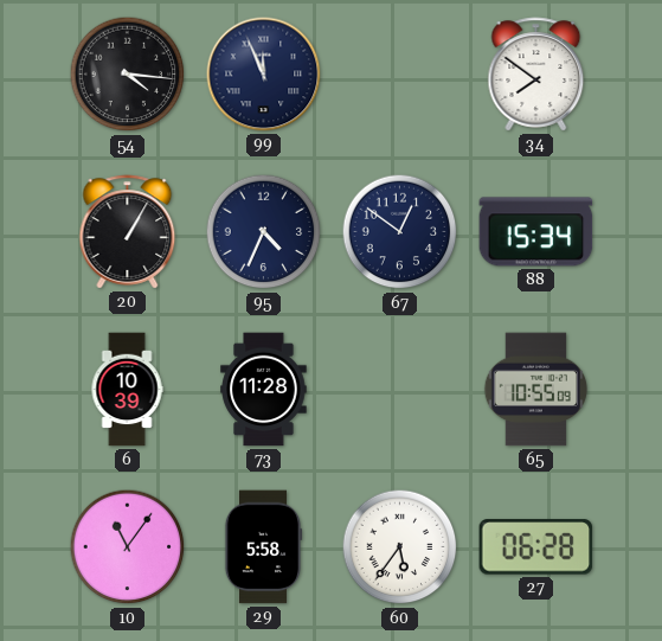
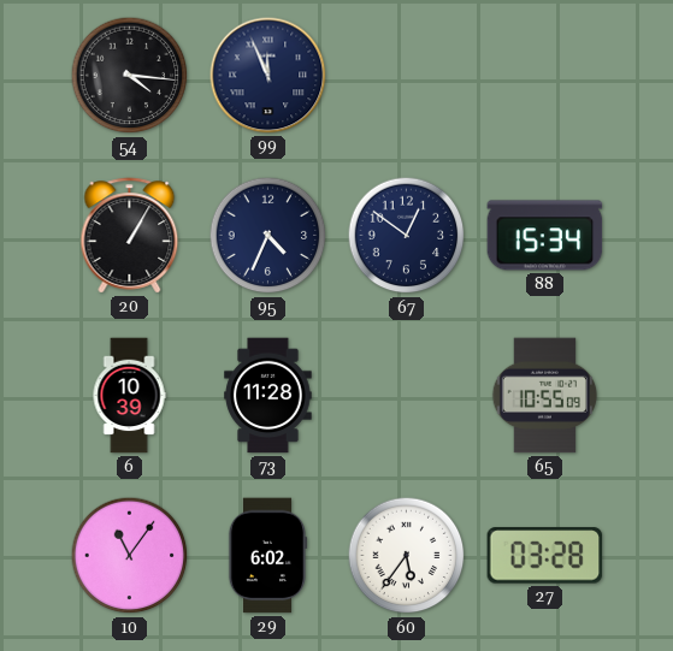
34: 7:51 -> none
29: 5:58 -> 6:02
27: 06:28 -> 03:28
